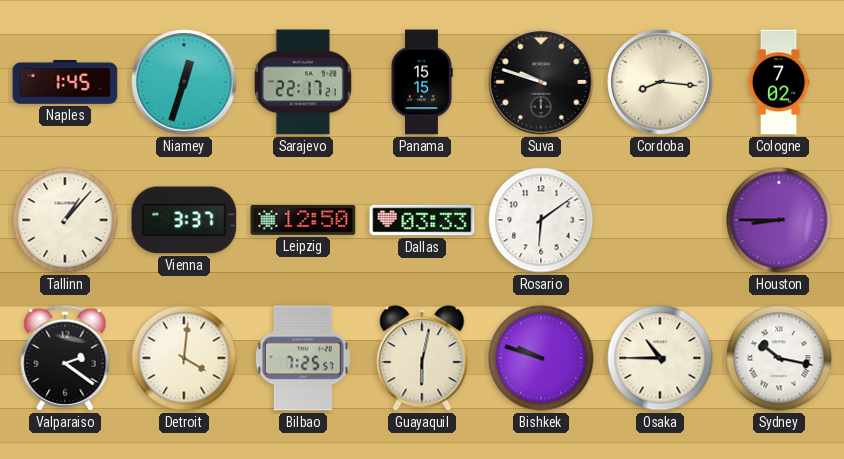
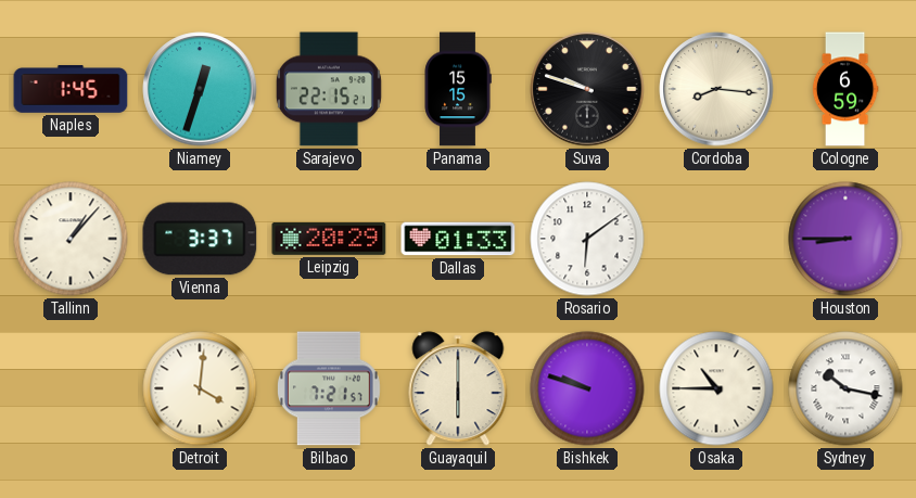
Sarajevo: 22:17 -> 22:15
Cologne: 7:02 -> 6:59
Leipzig: 12:50 -> 20:29
Dallas: 03:33 -> 01:33
Valparaiso: 2:21 -> none
Bilbao: 7:25 -> 7:21
Guayaquil: 6:02 -> 6:00
